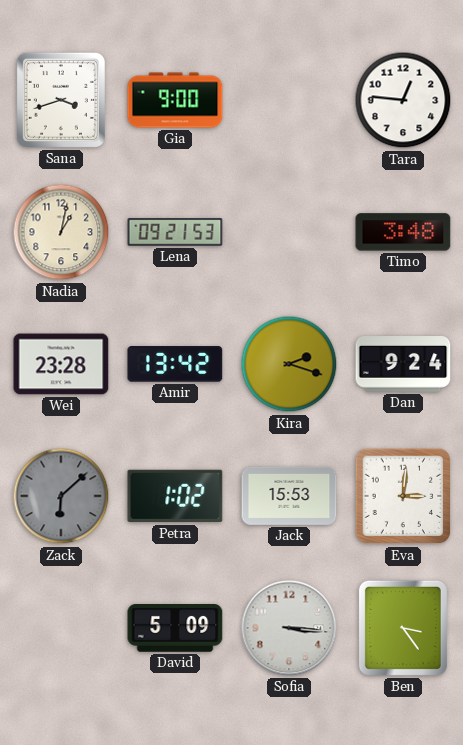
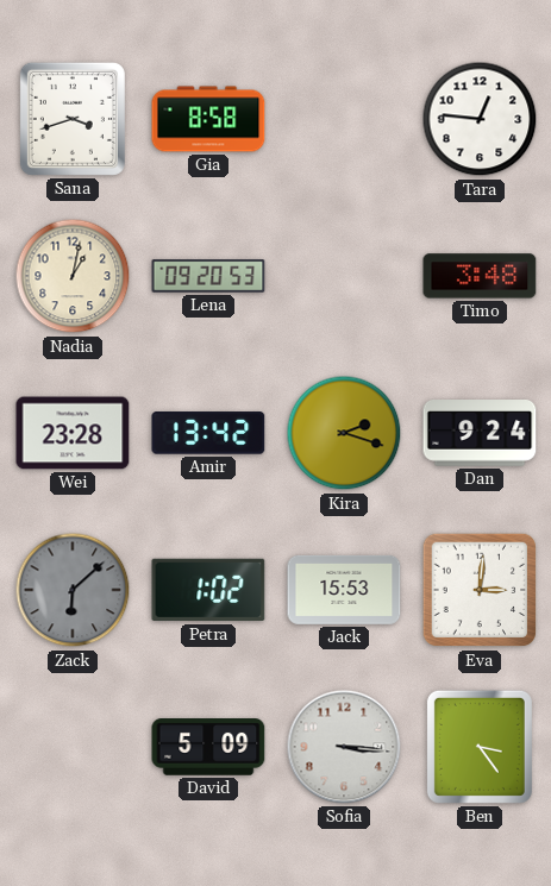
Gia: 9:00 -> 8:58
Lena: 09:21 -> 09:20
